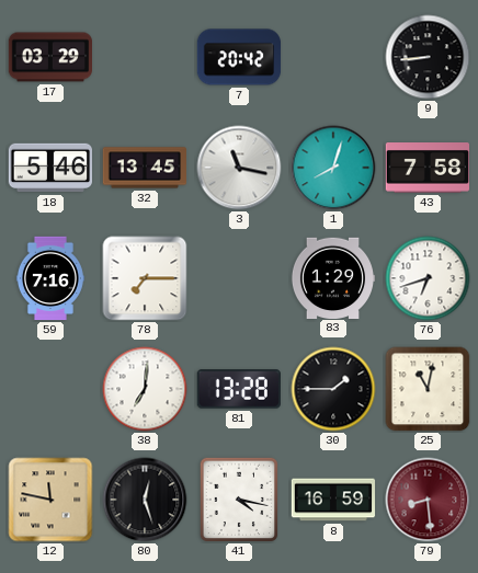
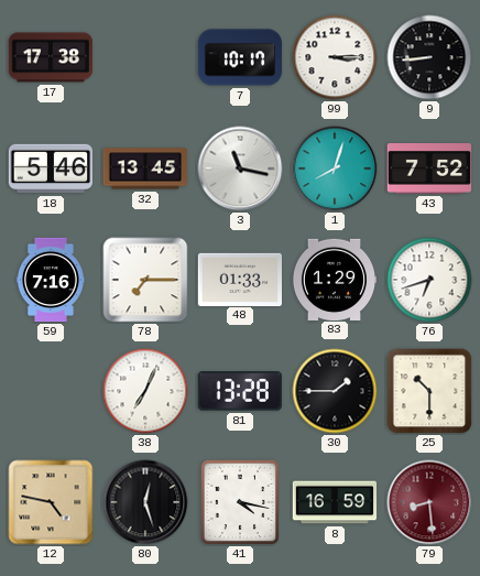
17: 03:29 -> 17:38
7: 20:42 -> 10:17
99: none -> 3:15
43: 7:58 -> 7:52
48: none -> 01:33
38: 7:01 -> 7:04
25: 11:02 -> 10:30
12: 11:47 -> 4:47
